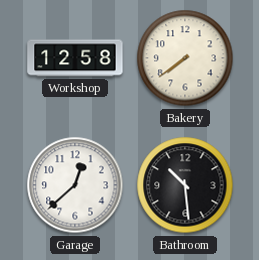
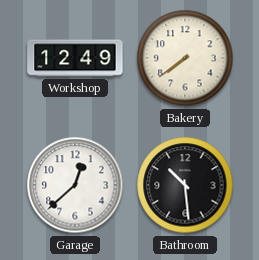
Workshop: 12:58 -> 12:49
